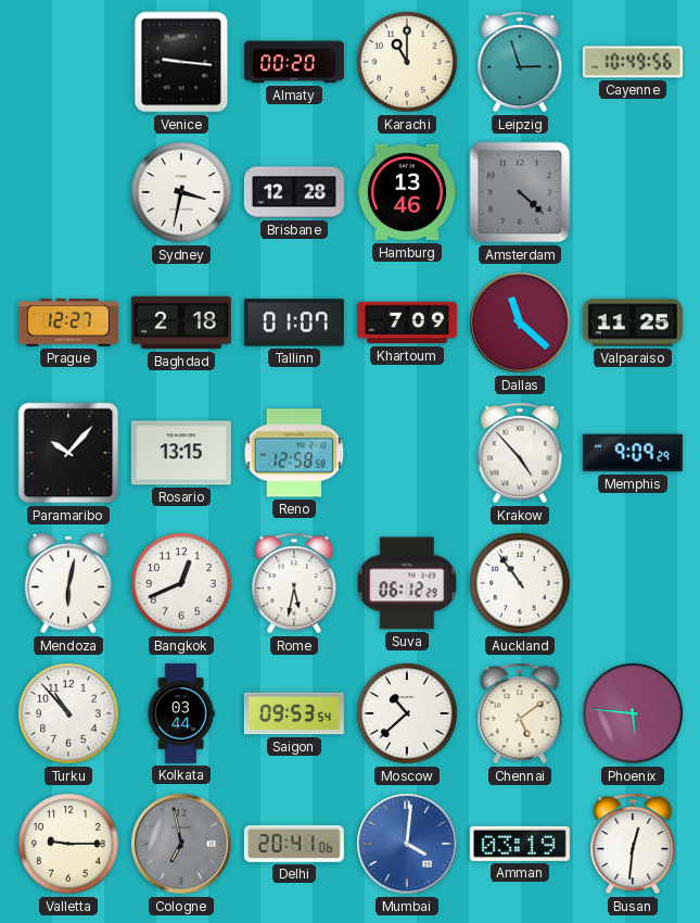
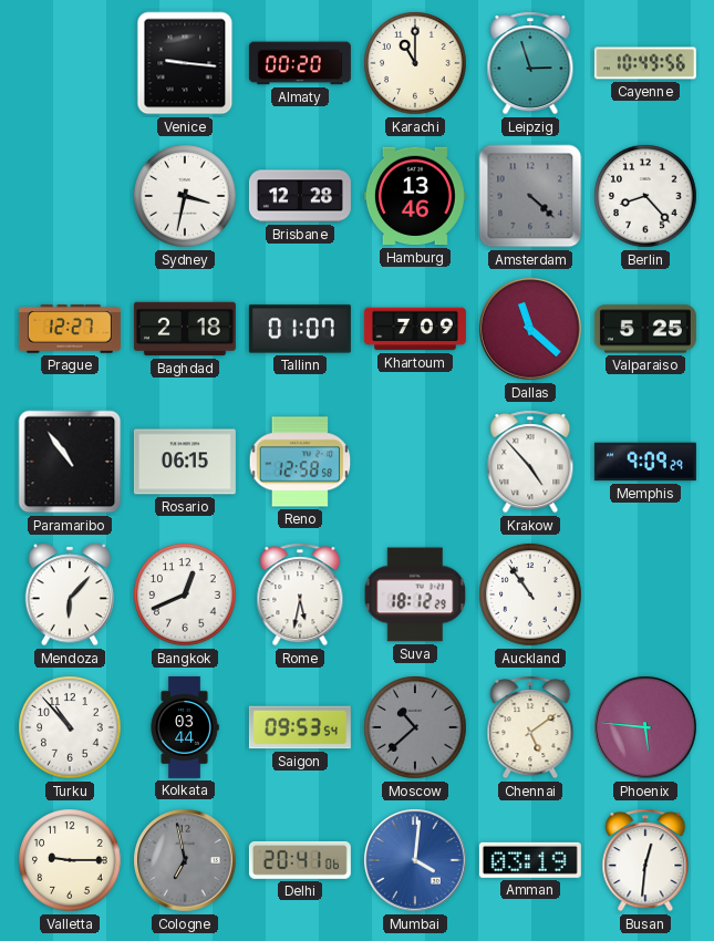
Berlin: none -> 8:23
Valparaiso: 11:25 -> 5:25
Paramaribo: 10:07 -> 10:54
Rosario: 13:15 -> 06:15
Mendoza: 6:02 -> 6:07
Suva: 06:12 -> 18:12
Moscow dial: white -> grey
